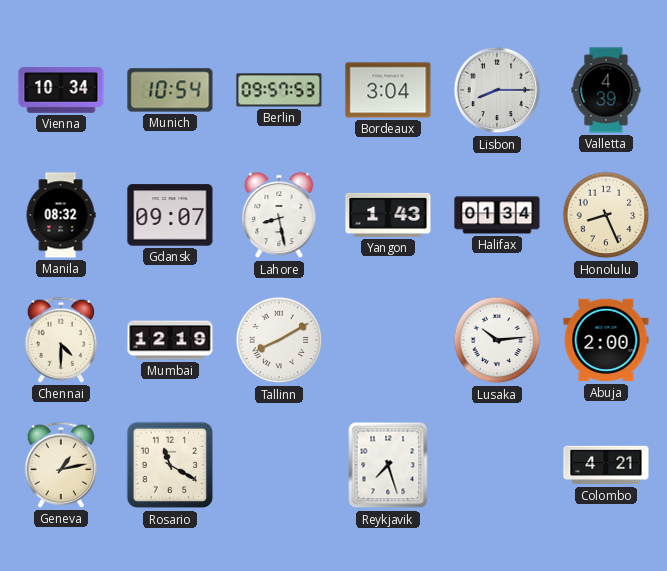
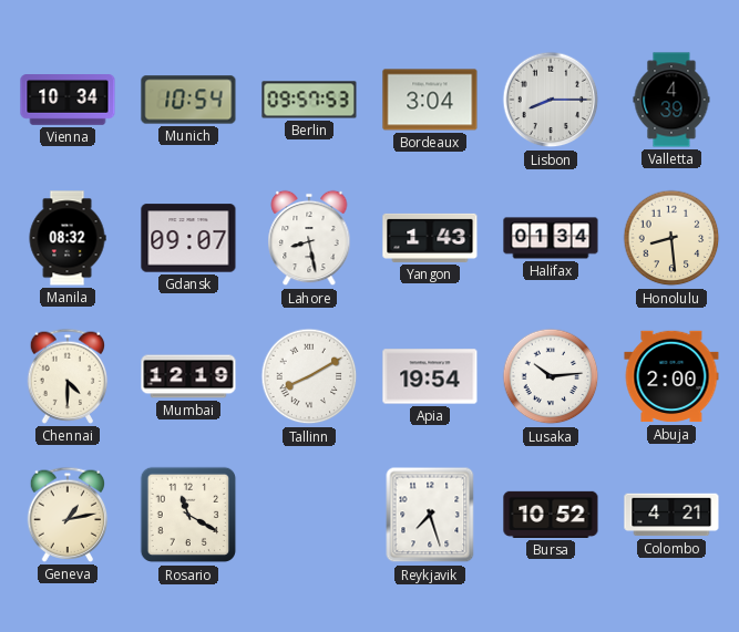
Honolulu: 8:26 -> 8:29
Apia: none -> 19:54
Bursa: none -> 10:52
